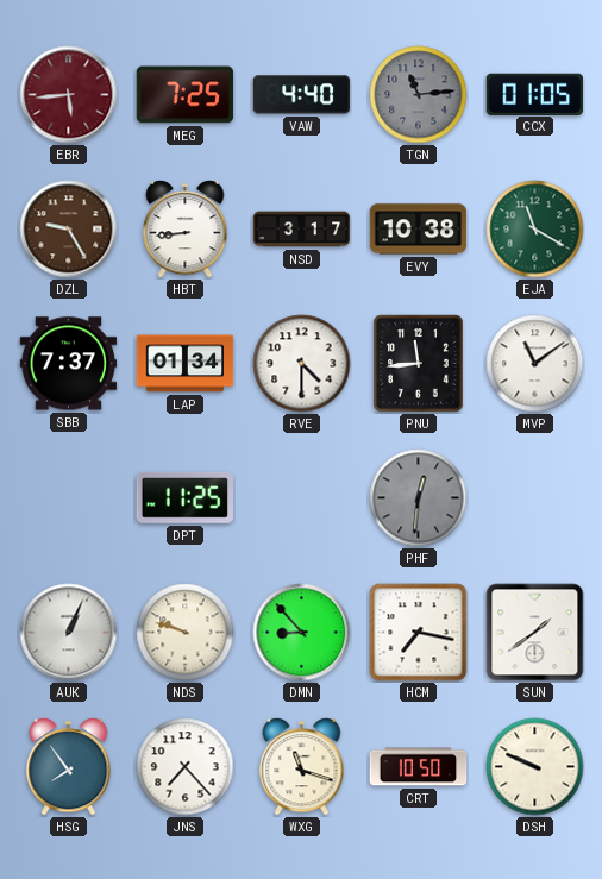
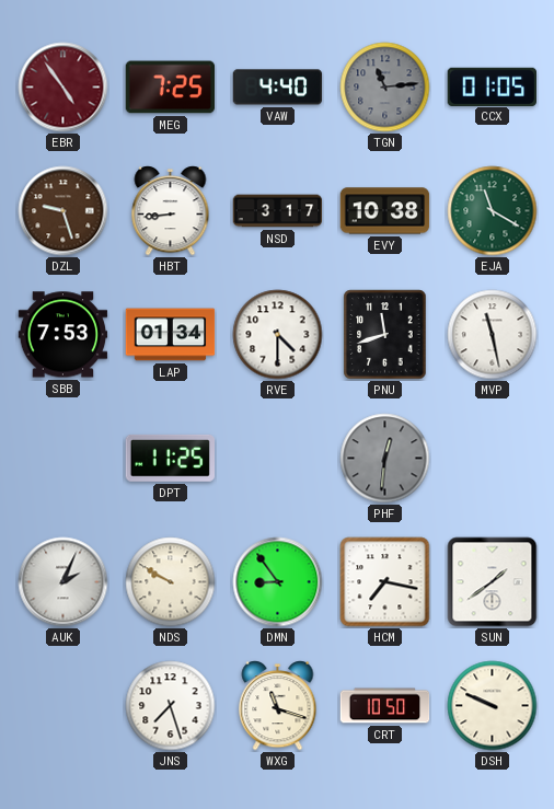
EBR: 5:44 -> 4:54
DZL: 9:25 -> 9:27
SBB: 7:37 -> 7:53
PNU: 11:44 -> 11:42
MVP: 11:09 -> 11:28
AUK: 1:04 -> 2:04
NDS: 9:48 -> 9:50
DMN: 8:53 -> 8:54
HSG: 7:54 -> none
JNS: 7:23 -> 7:27
